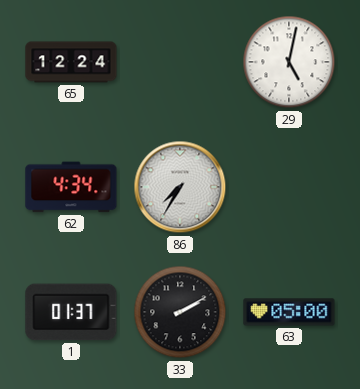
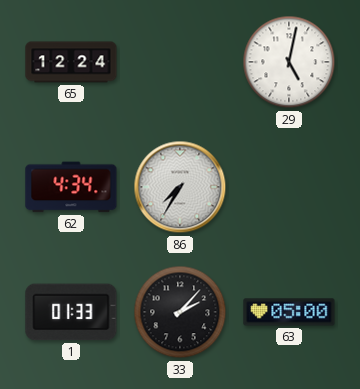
1: 01:37 -> 01:33
33: 2:10 -> 2:07
